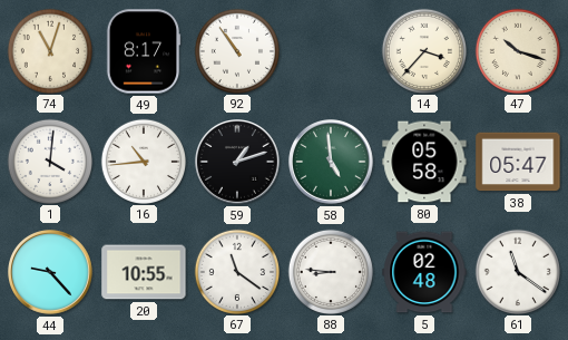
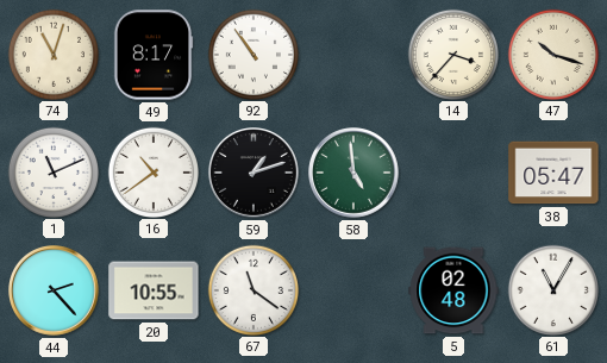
1: 4:01 -> 11:11
16: 10:44 -> 10:39
80: 05:58 -> none
44: 9:23 -> 2:23
88: 8:46 -> none
61: 11:21 -> 11:05
